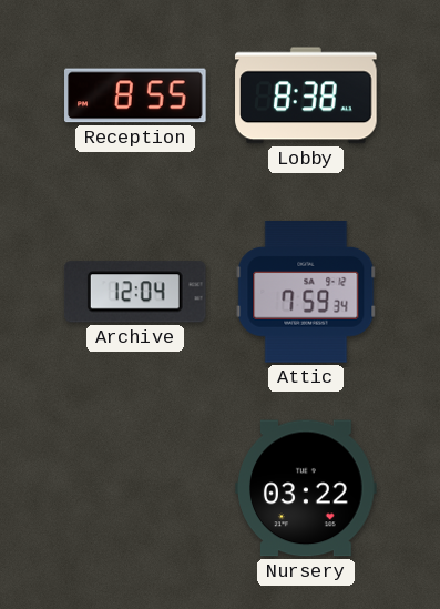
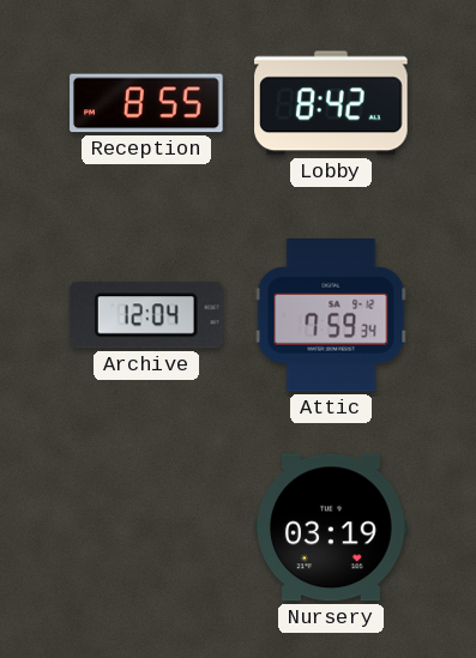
Lobby: 8:38 -> 8:42
Nursery: 03:22 -> 03:19
